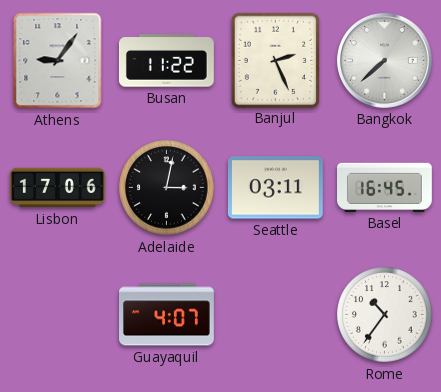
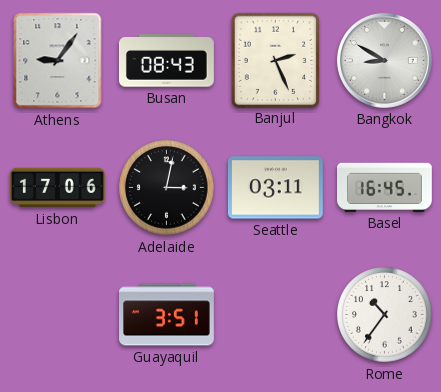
Busan: 11:22 -> 08:43
Bangkok: 7:38 -> 8:50
Guayaquil: 4:07 -> 3:51
